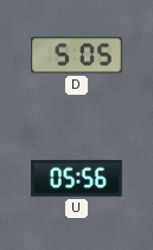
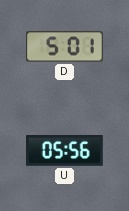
D: 5:05 -> 5:01
